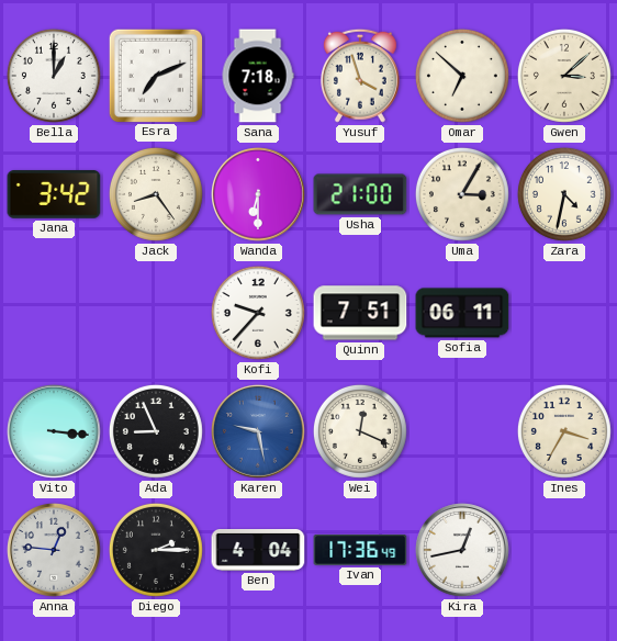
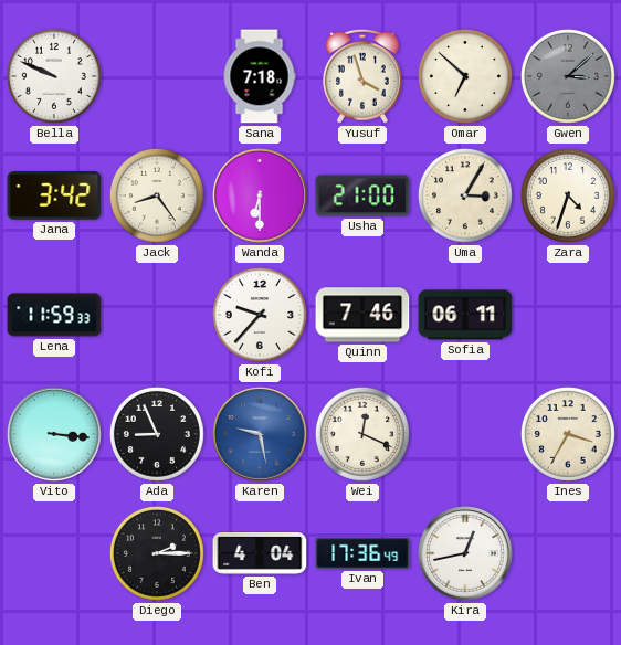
Bella: 1:00 -> 9:49
Esra: 7:11 -> none
Gwen dial: cream -> grey
Zara: 4:32 -> 4:33
Lena: none -> 11:59
Quinn: 7:51 -> 7:46
Anna: 12:46 -> none
